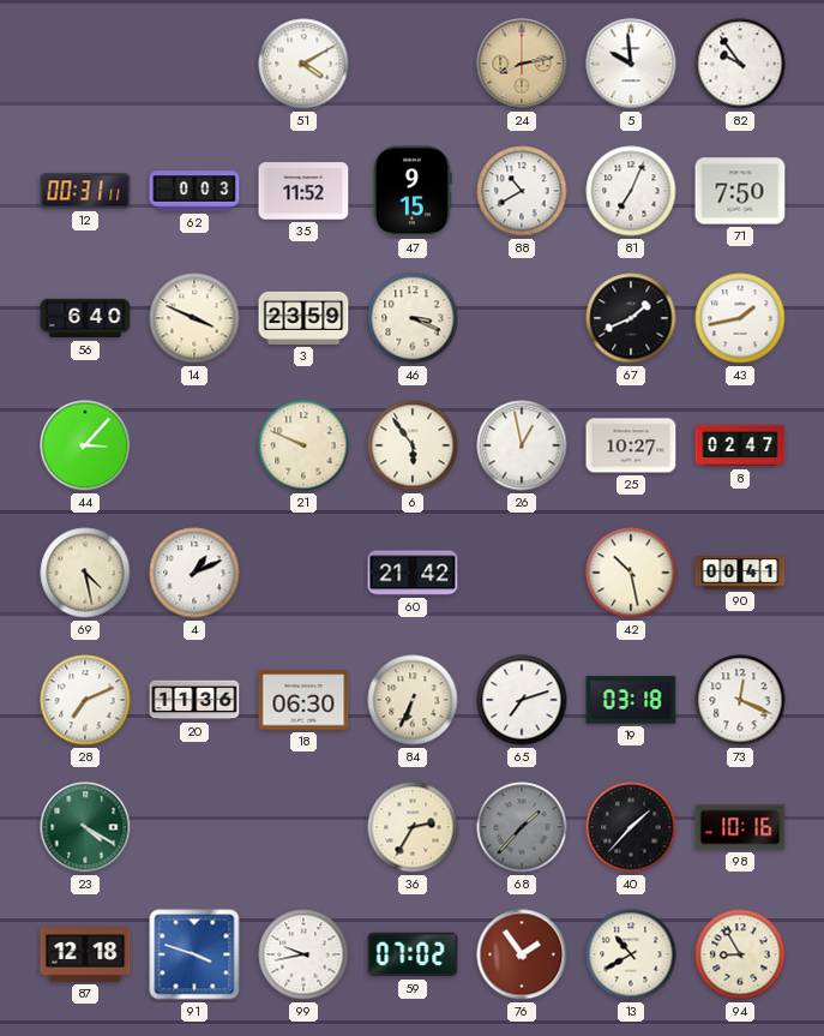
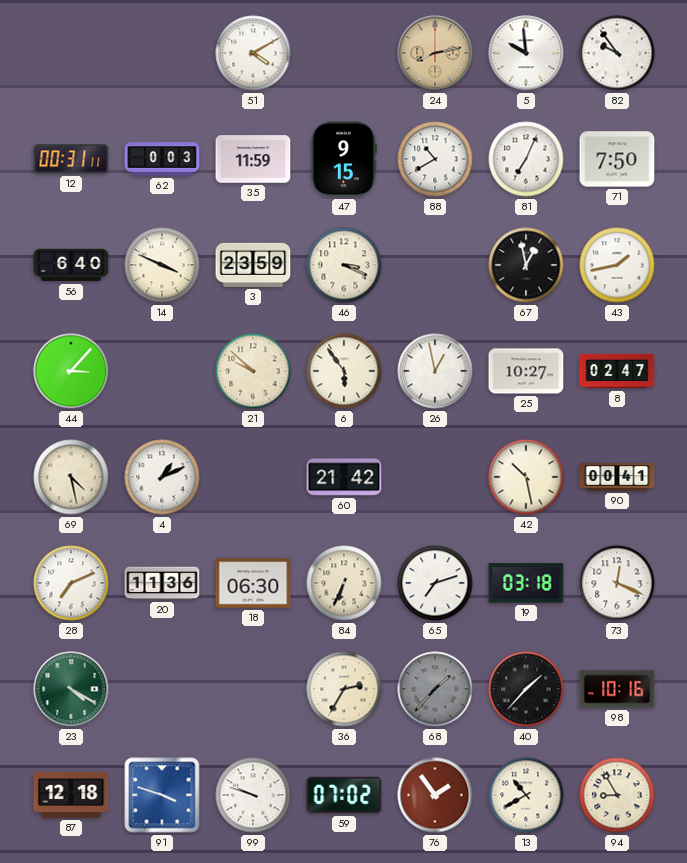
35: 11:52 -> 11:59
67: 1:41 -> 12:58
21: 9:49 -> 9:52
99: 9:43 -> 9:48
